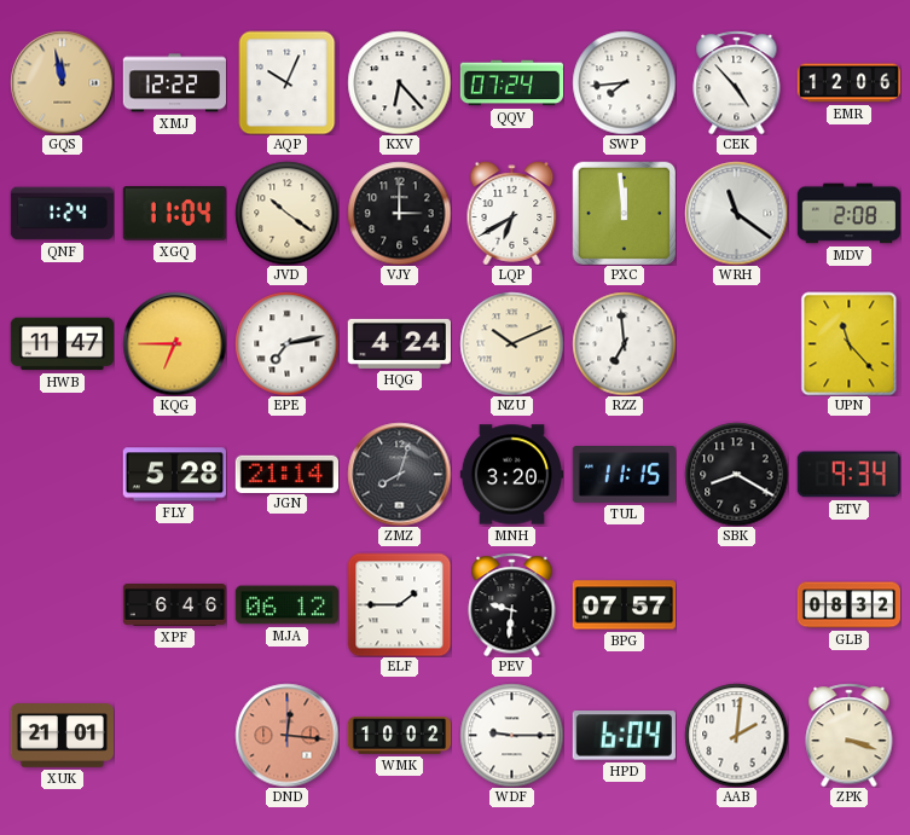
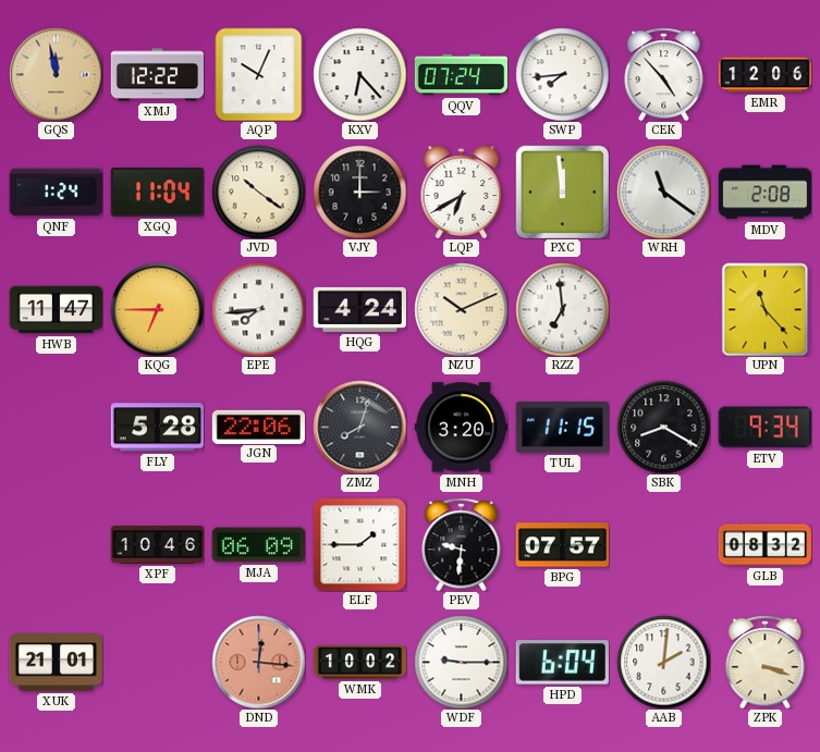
EPE: 7:13 -> 7:44
JGN: 21:14 -> 22:06
XPF: 6:46 -> 10:46
MJA: 06:12 -> 06:09
